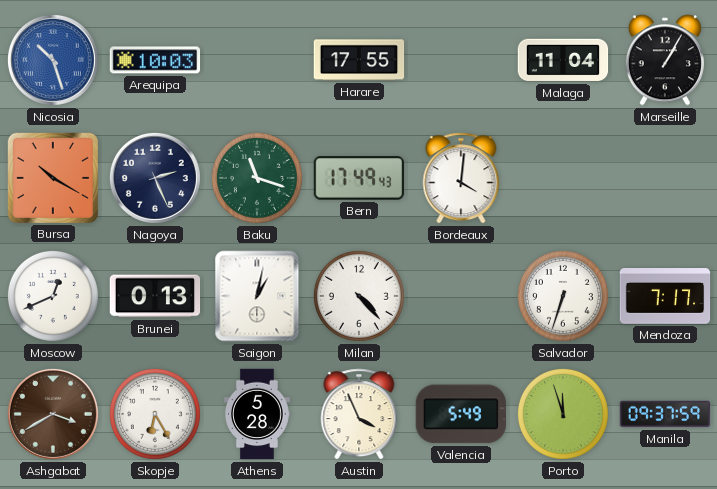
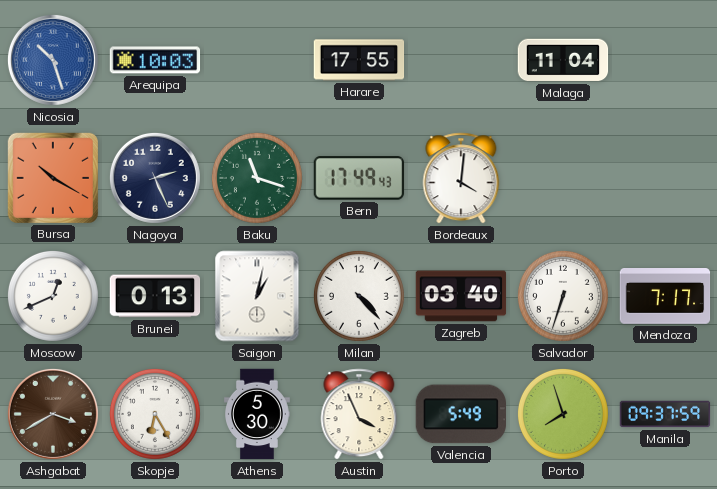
Marseille: 1:05 -> none
Zagreb: none -> 03:40
Athens: 5:28 -> 5:30
Porto: 11:57 -> 7:57
